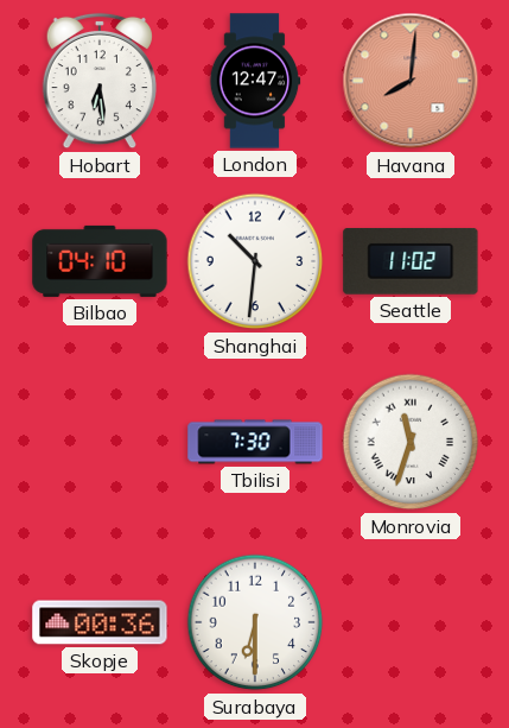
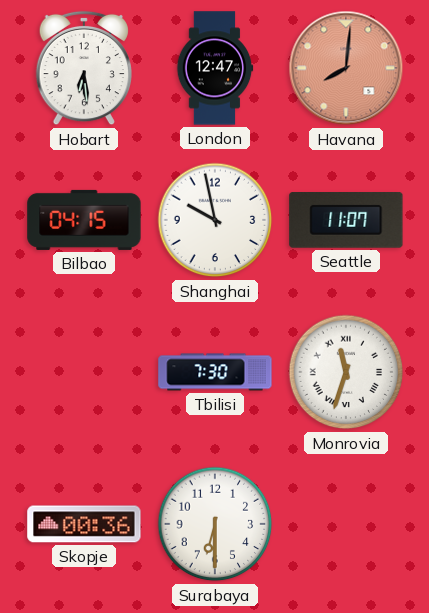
Bilbao: 04:10 -> 04:15
Shanghai: 10:31 -> 9:58
Seattle: 11:02 -> 11:07
